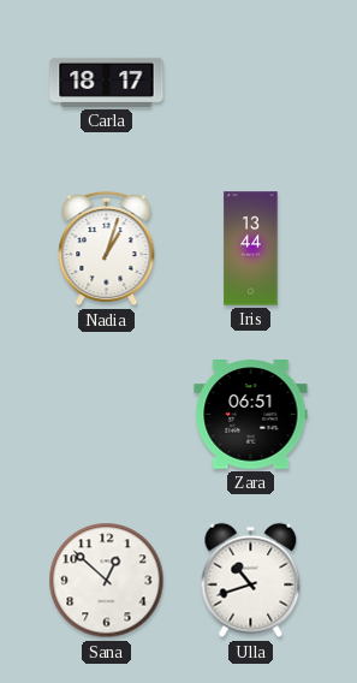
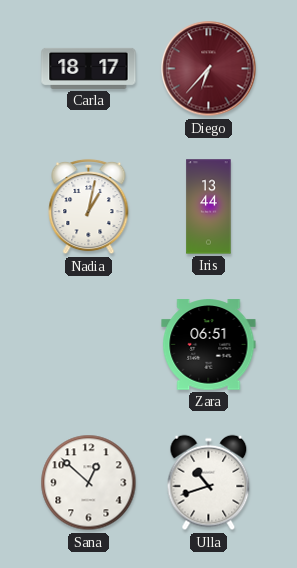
Diego: none -> 6:37
Nadia: 1:03 -> 1:02
